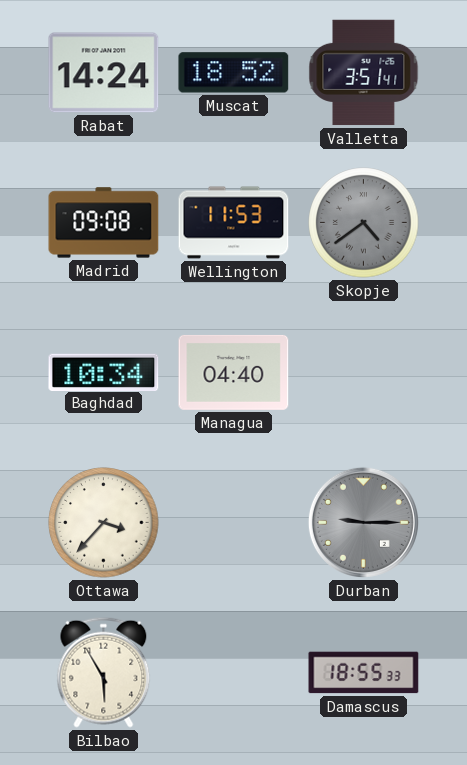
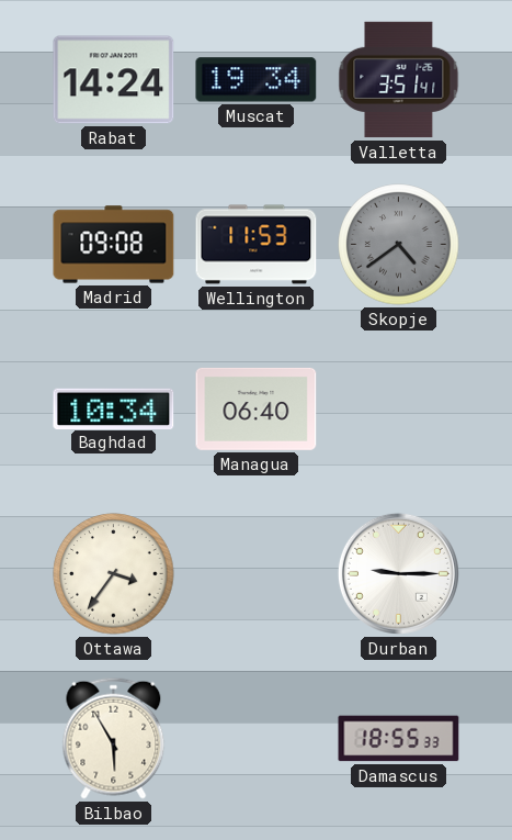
Muscat: 18:52 -> 19:34
Managua: 04:40 -> 06:40
Ottawa: 3:37 -> 3:36
Durban dial: grey -> white
